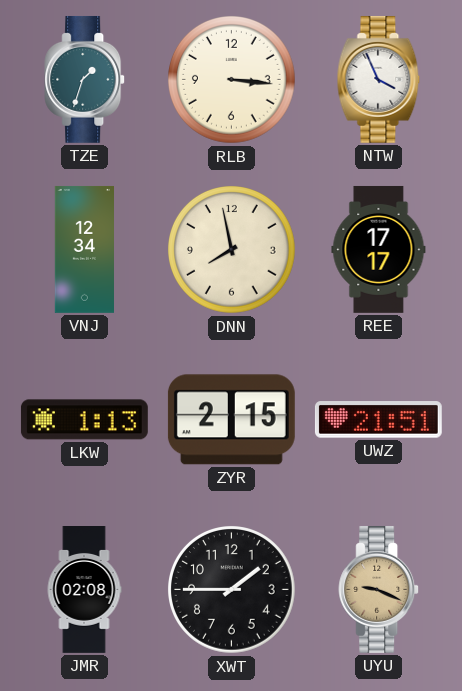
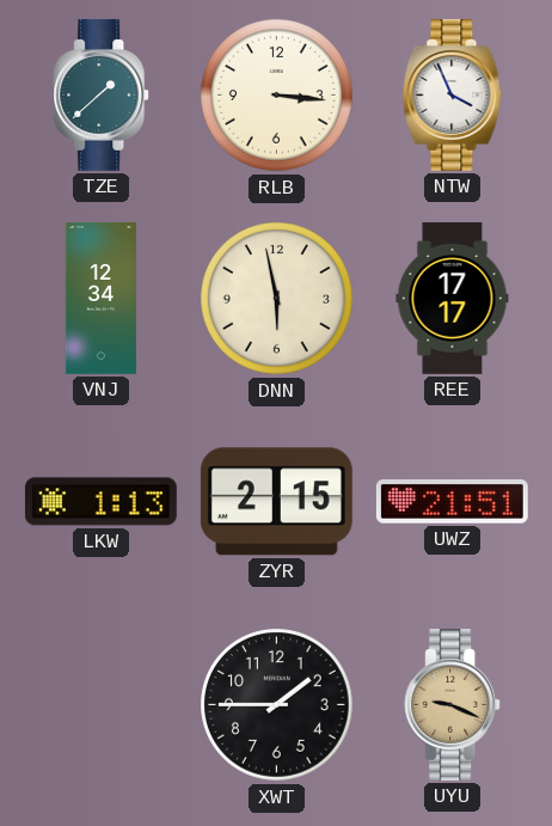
TZE: 1:33 -> 1:38
DNN: 7:58 -> 5:58
JMR: 02:08 -> none
